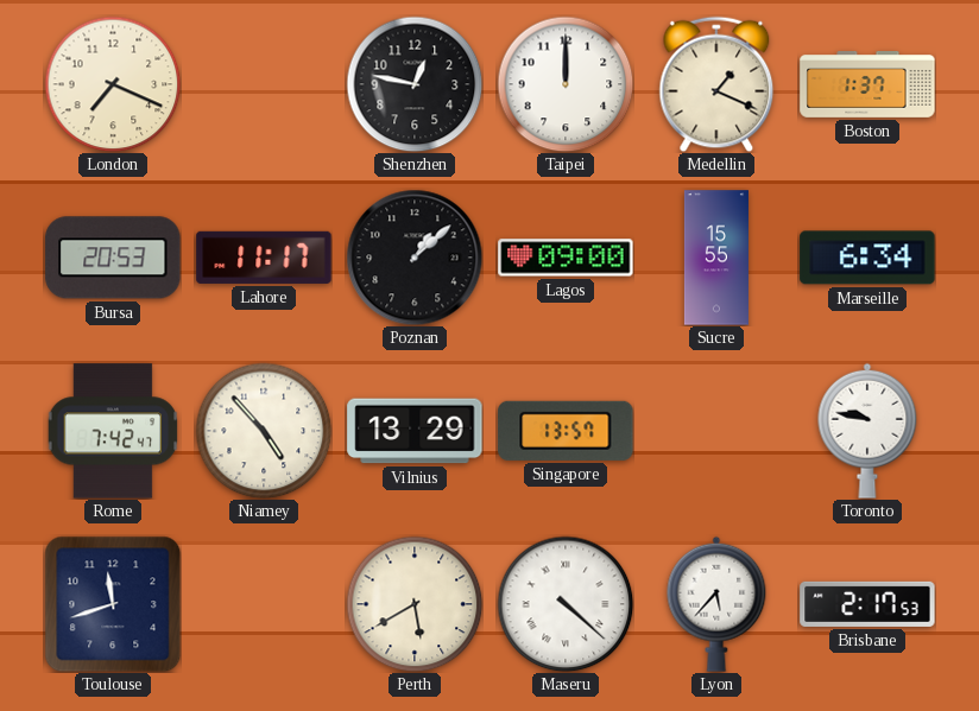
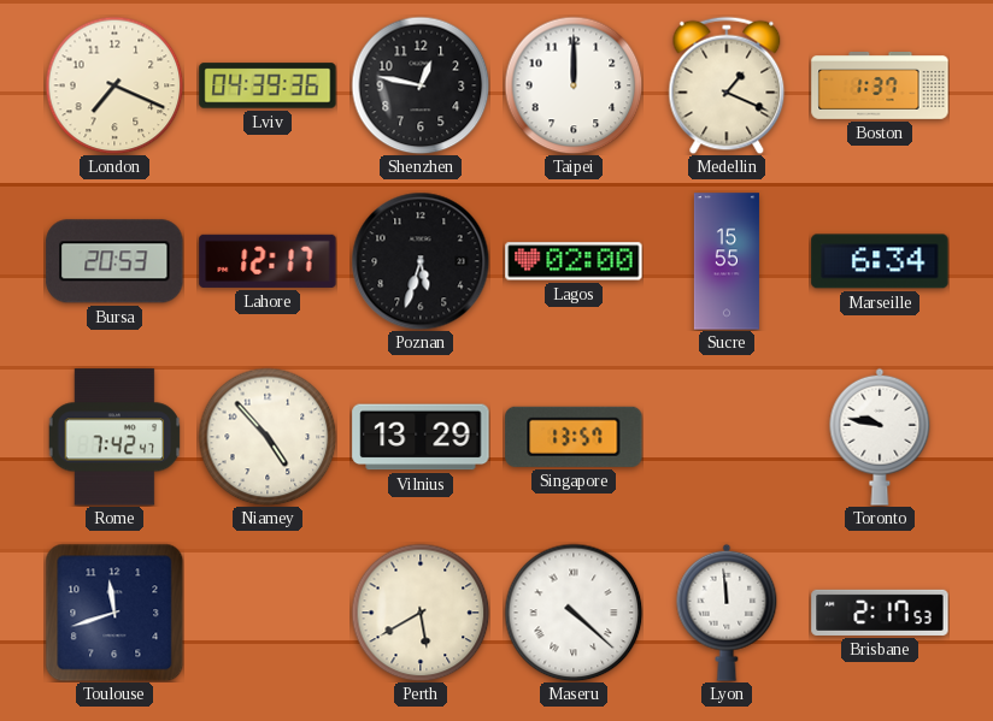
Lviv: none -> 04:39
Lahore: 11:17 -> 12:17
Poznan: 1:08 -> 5:33
Lagos: 09:00 -> 02:00
Lyon: 5:37 -> 11:59
